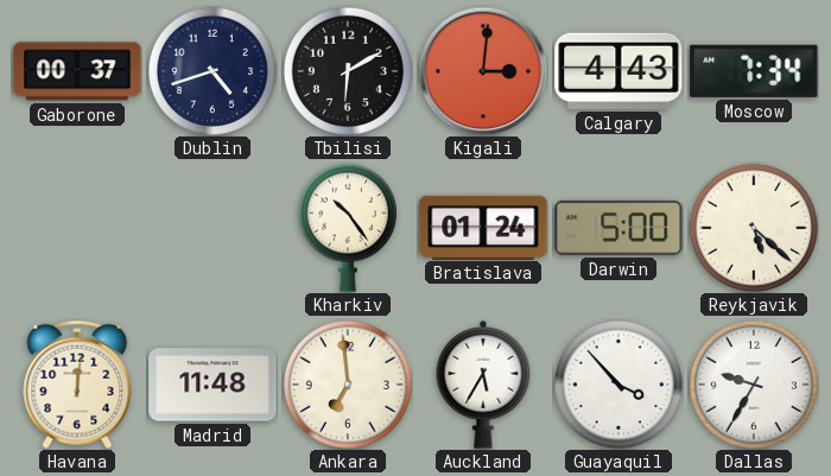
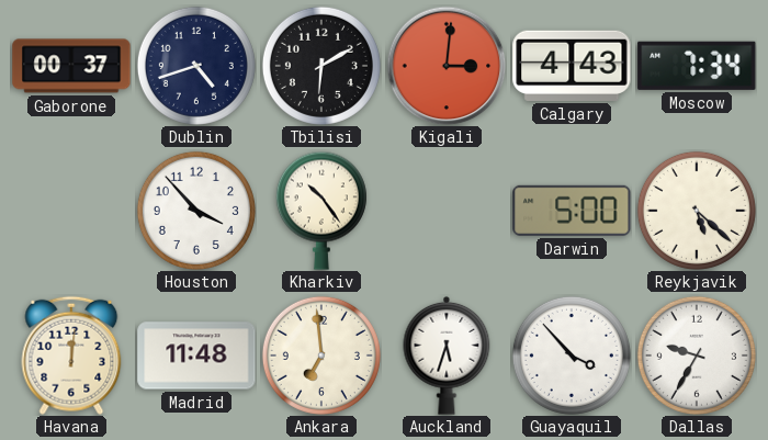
Houston: none -> 3:53
Bratislava: 01:24 -> none
Auckland: 5:35 -> 5:33
